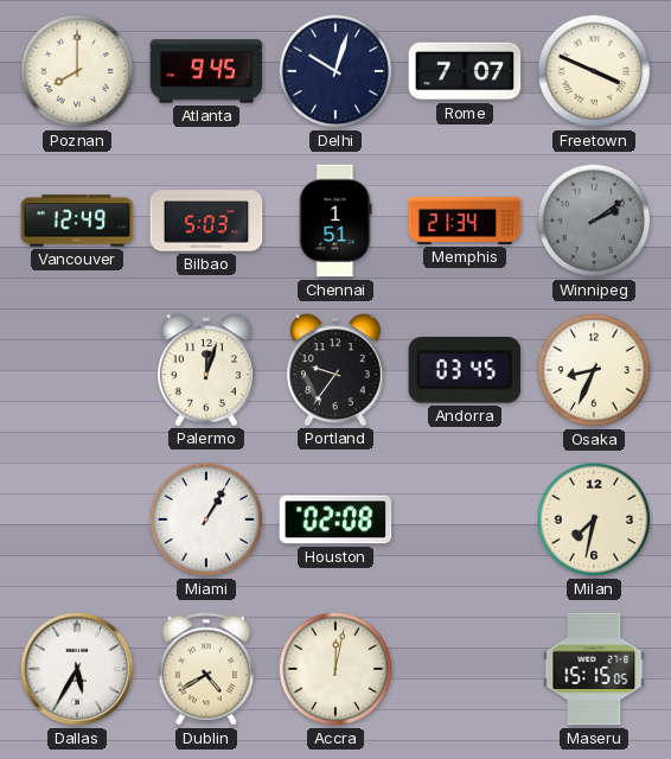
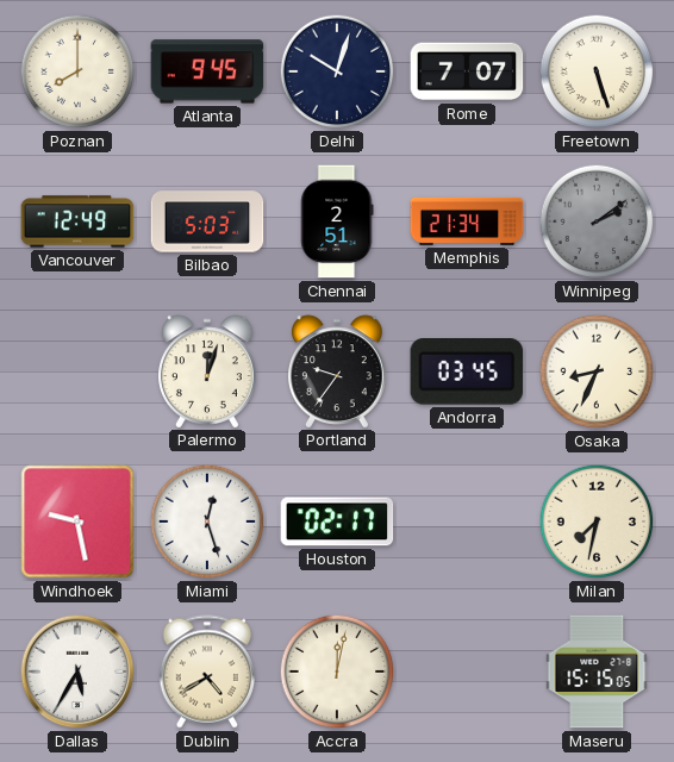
Freetown: 3:49 -> 5:27
Chennai: 1:51 -> 2:51
Windhoek: none -> 9:28
Miami: 1:05 -> 12:27
Houston: 02:08 -> 02:17
